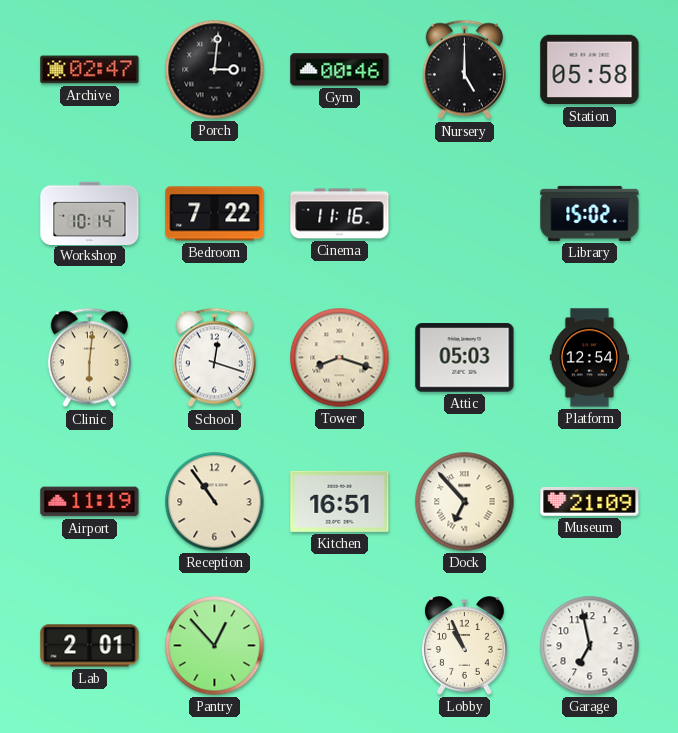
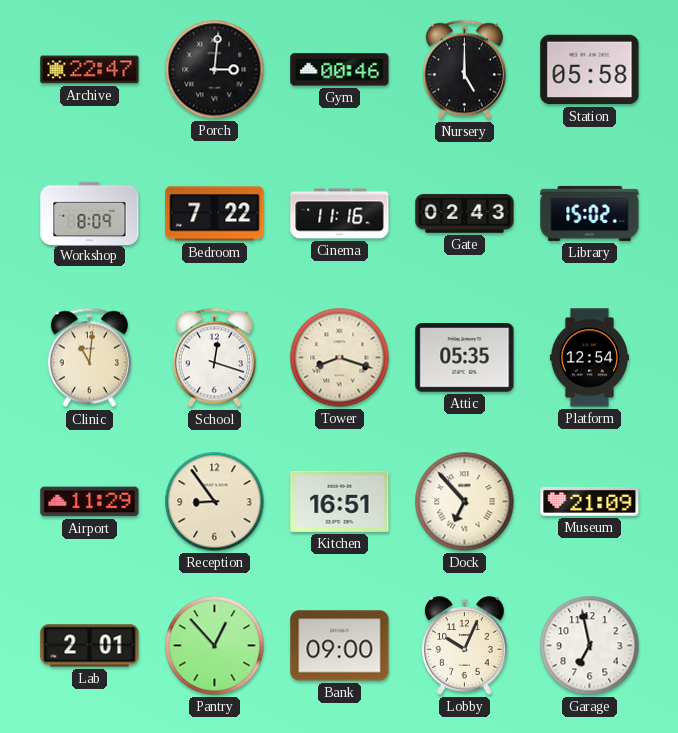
Archive: 02:47 -> 22:47
Workshop: 10:14 -> 8:09
Gate: none -> 02:43
Clinic: 6:01 -> 11:01
Attic: 05:03 -> 05:35
Airport: 11:19 -> 11:29
Reception: 10:54 -> 8:54
Bank: none -> 09:00
Lobby: 10:56 -> 10:04
